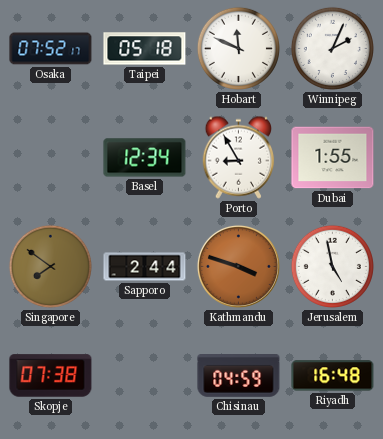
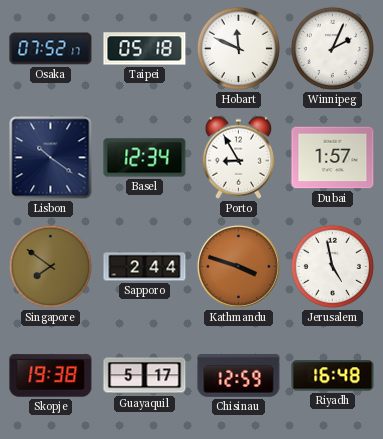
Lisbon: none -> 10:21
Dubai: 1:55 -> 1:57
Skopje: 07:38 -> 19:38
Guayaquil: none -> 5:17
Chisinau: 04:59 -> 12:59
